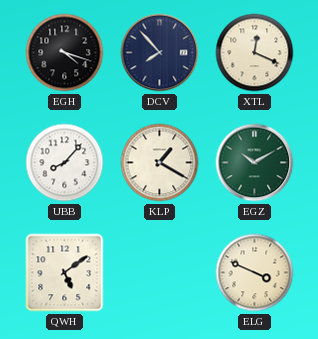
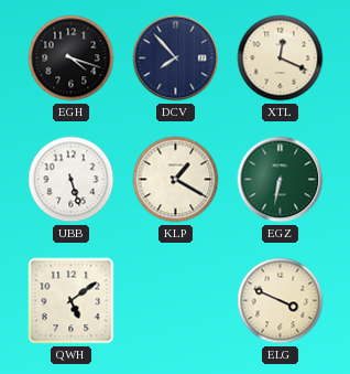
UBB: 8:07 -> 5:27
EGZ: 10:10 -> 6:32
